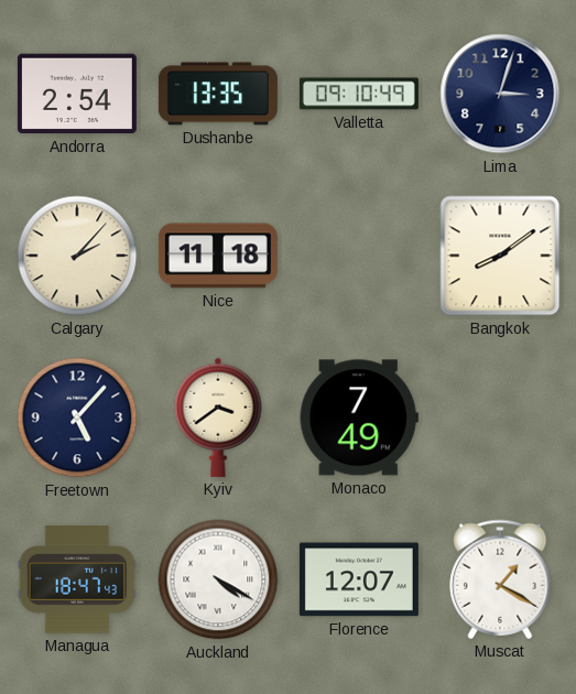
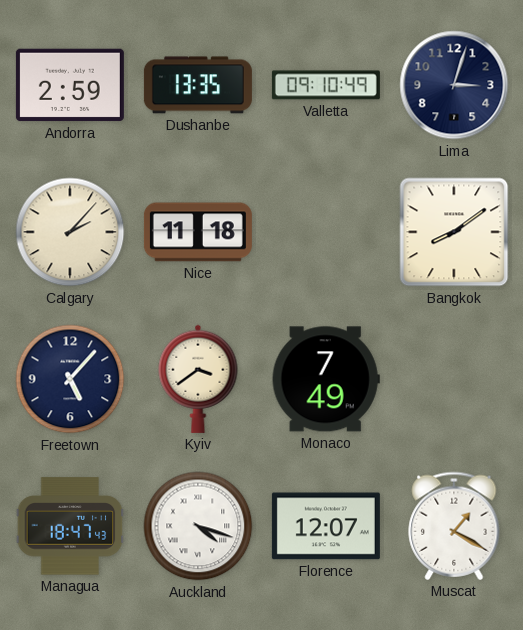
Andorra: 2:54 -> 2:59
Auckland: 4:20 -> 4:18
